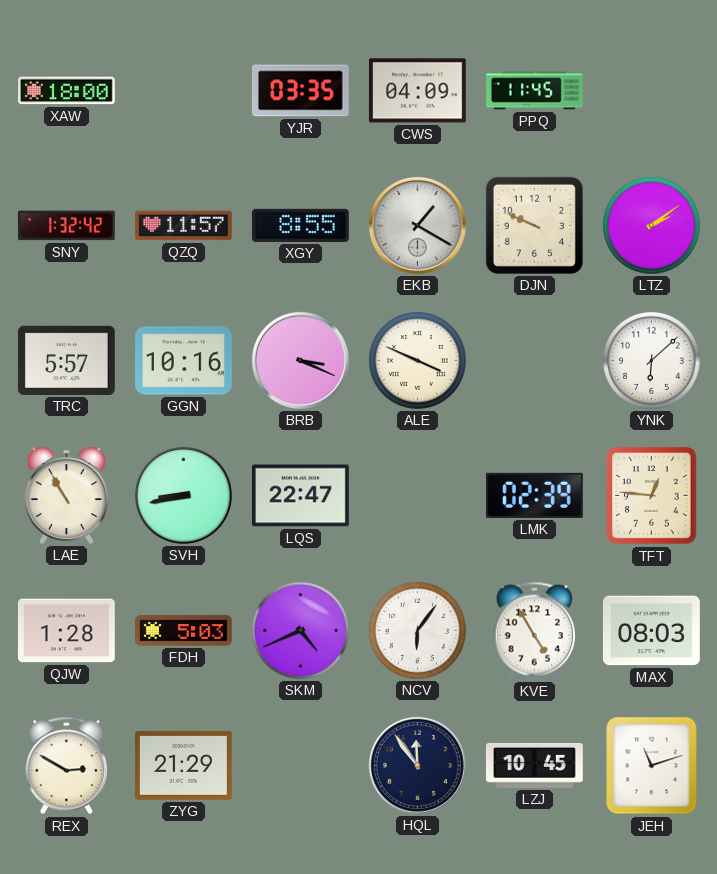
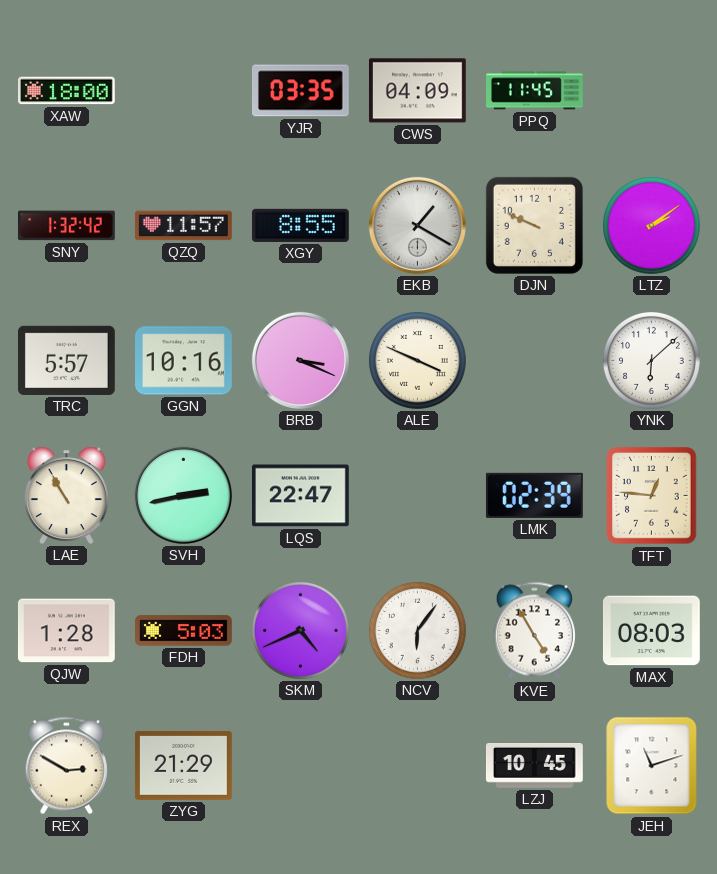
SVH: 8:43 -> 2:43
HQL: 11:54 -> none
